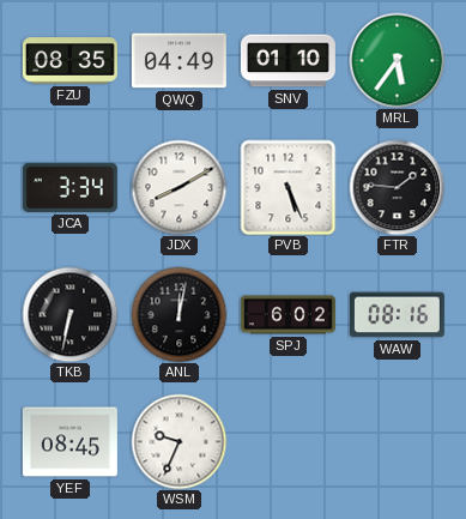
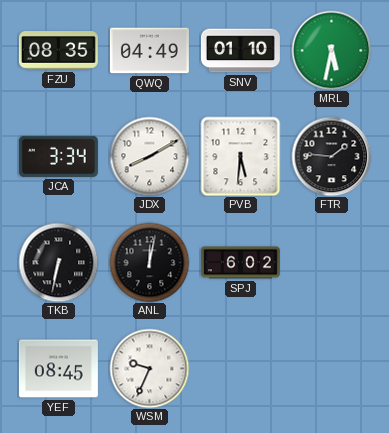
MRL: 5:36 -> 5:32
PVB: 5:26 -> 5:31
WAW: 08:16 -> none
